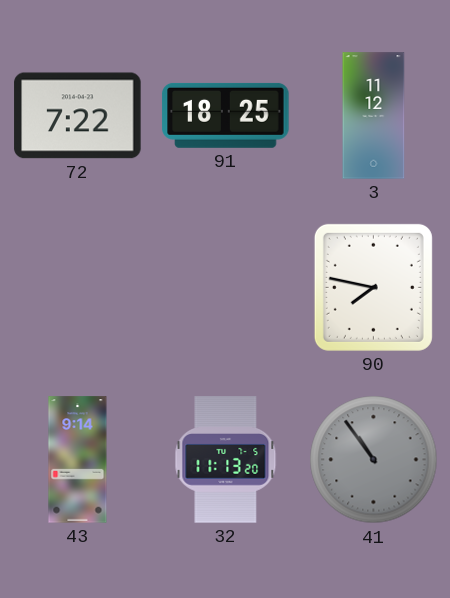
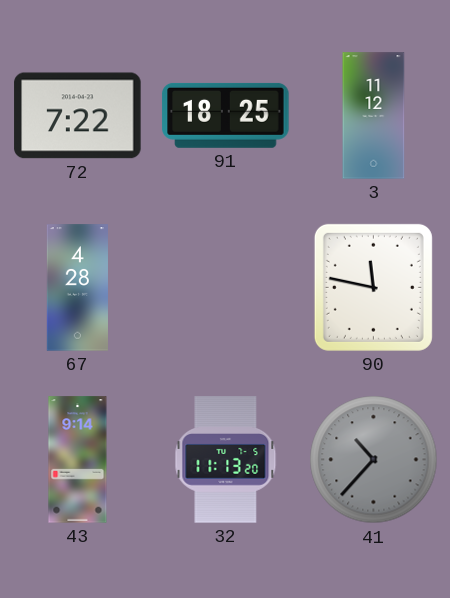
67: none -> 4:28
90: 7:47 -> 11:47
41: 10:54 -> 10:37
